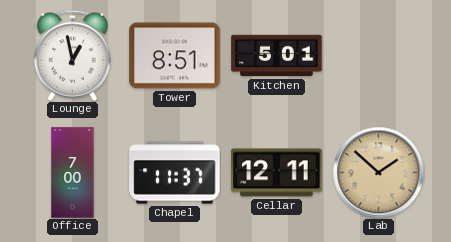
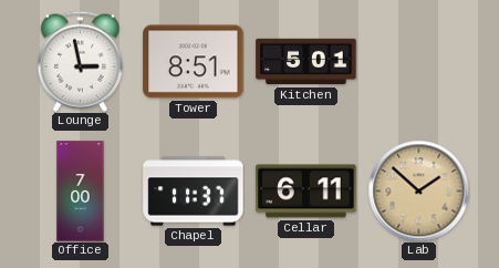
Lounge: 12:58 -> 2:58
Cellar: 12:11 -> 6:11
